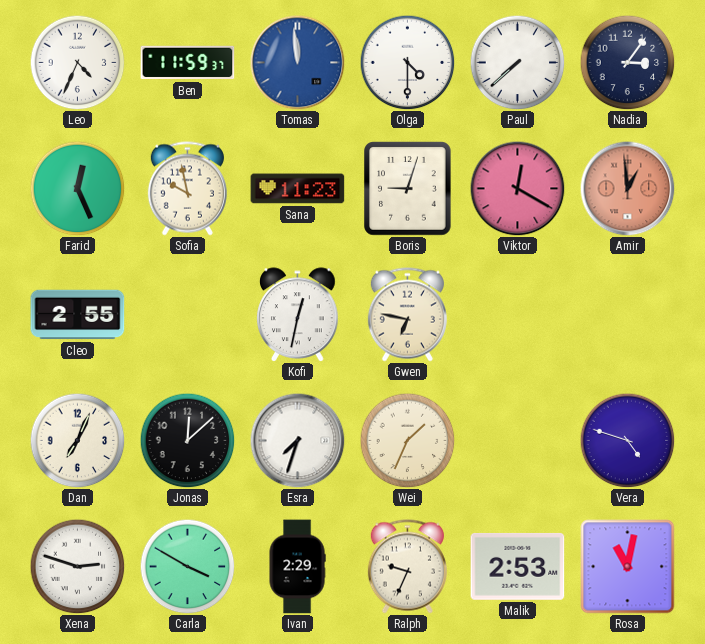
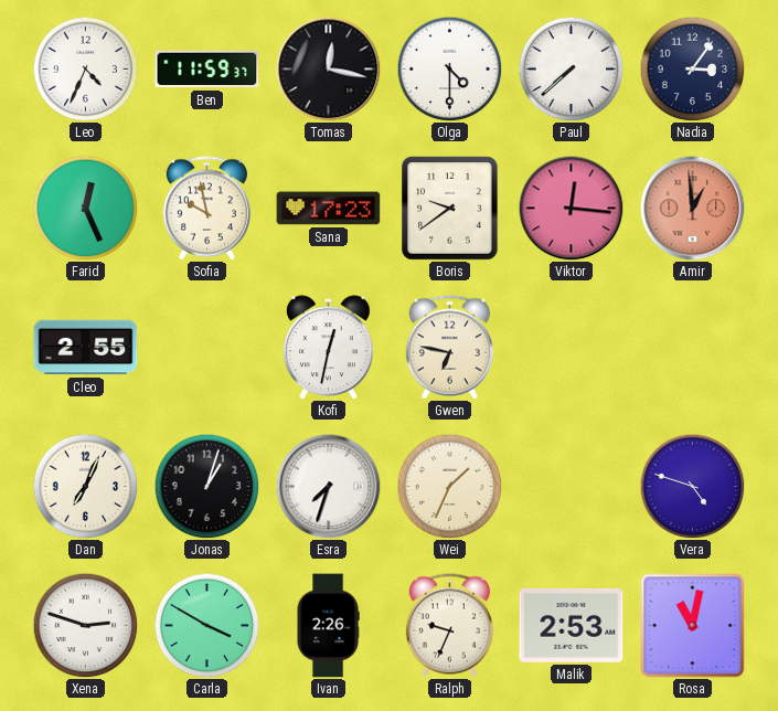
Tomas: 11:59 -> 12:17
Tomas dial: blue -> black
Sana: 11:23 -> 17:23
Boris: 9:03 -> 9:39
Viktor: 12:20 -> 12:16
Jonas: 12:08 -> 1:03
Ivan: 2:29 -> 2:26
